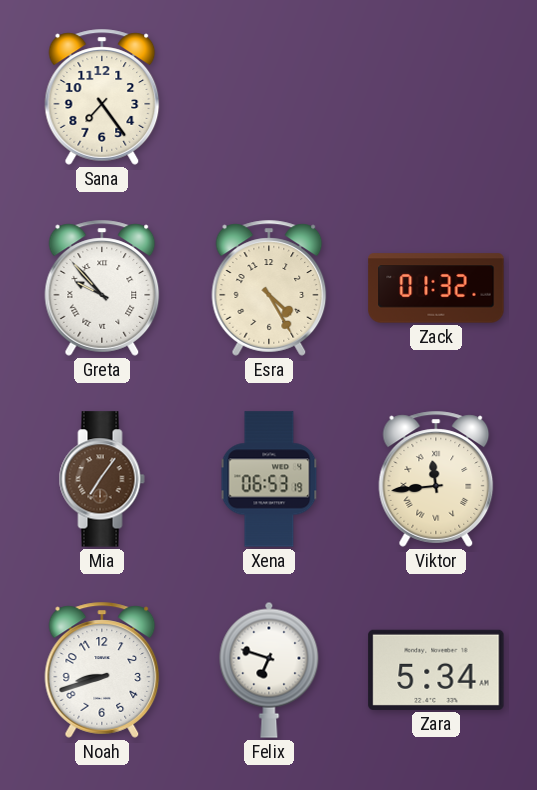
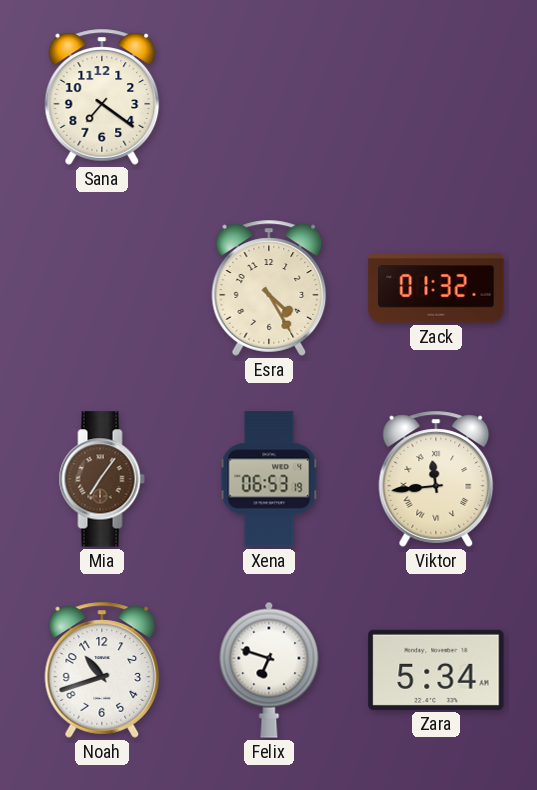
Sana: 7:24 -> 7:21
Greta: 9:53 -> none
Noah: 8:42 -> 10:42
